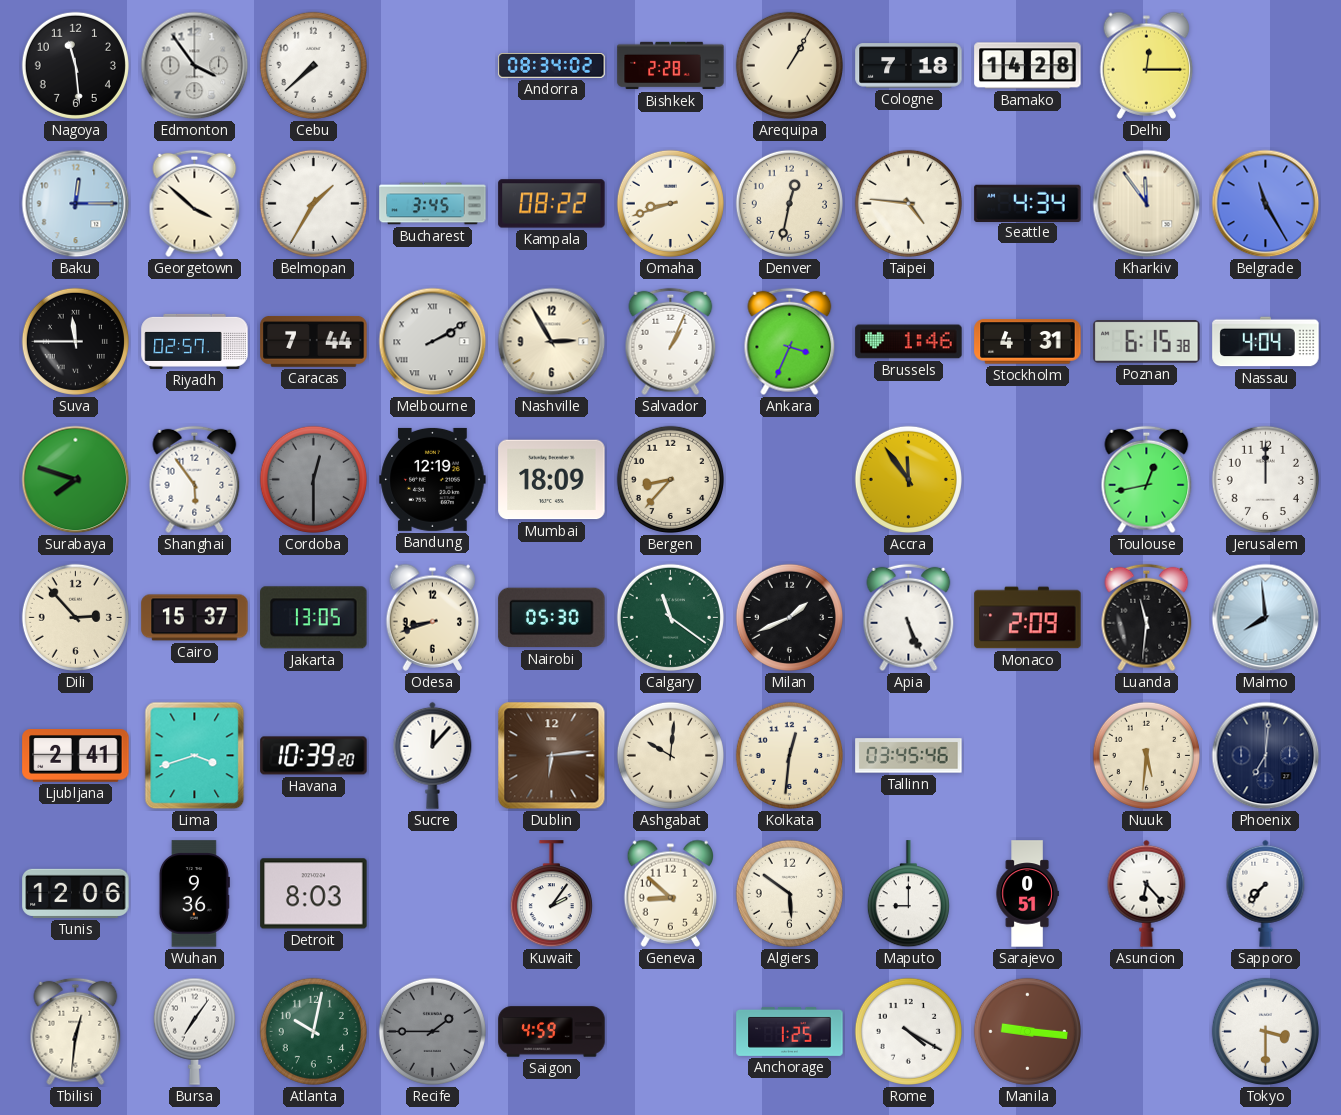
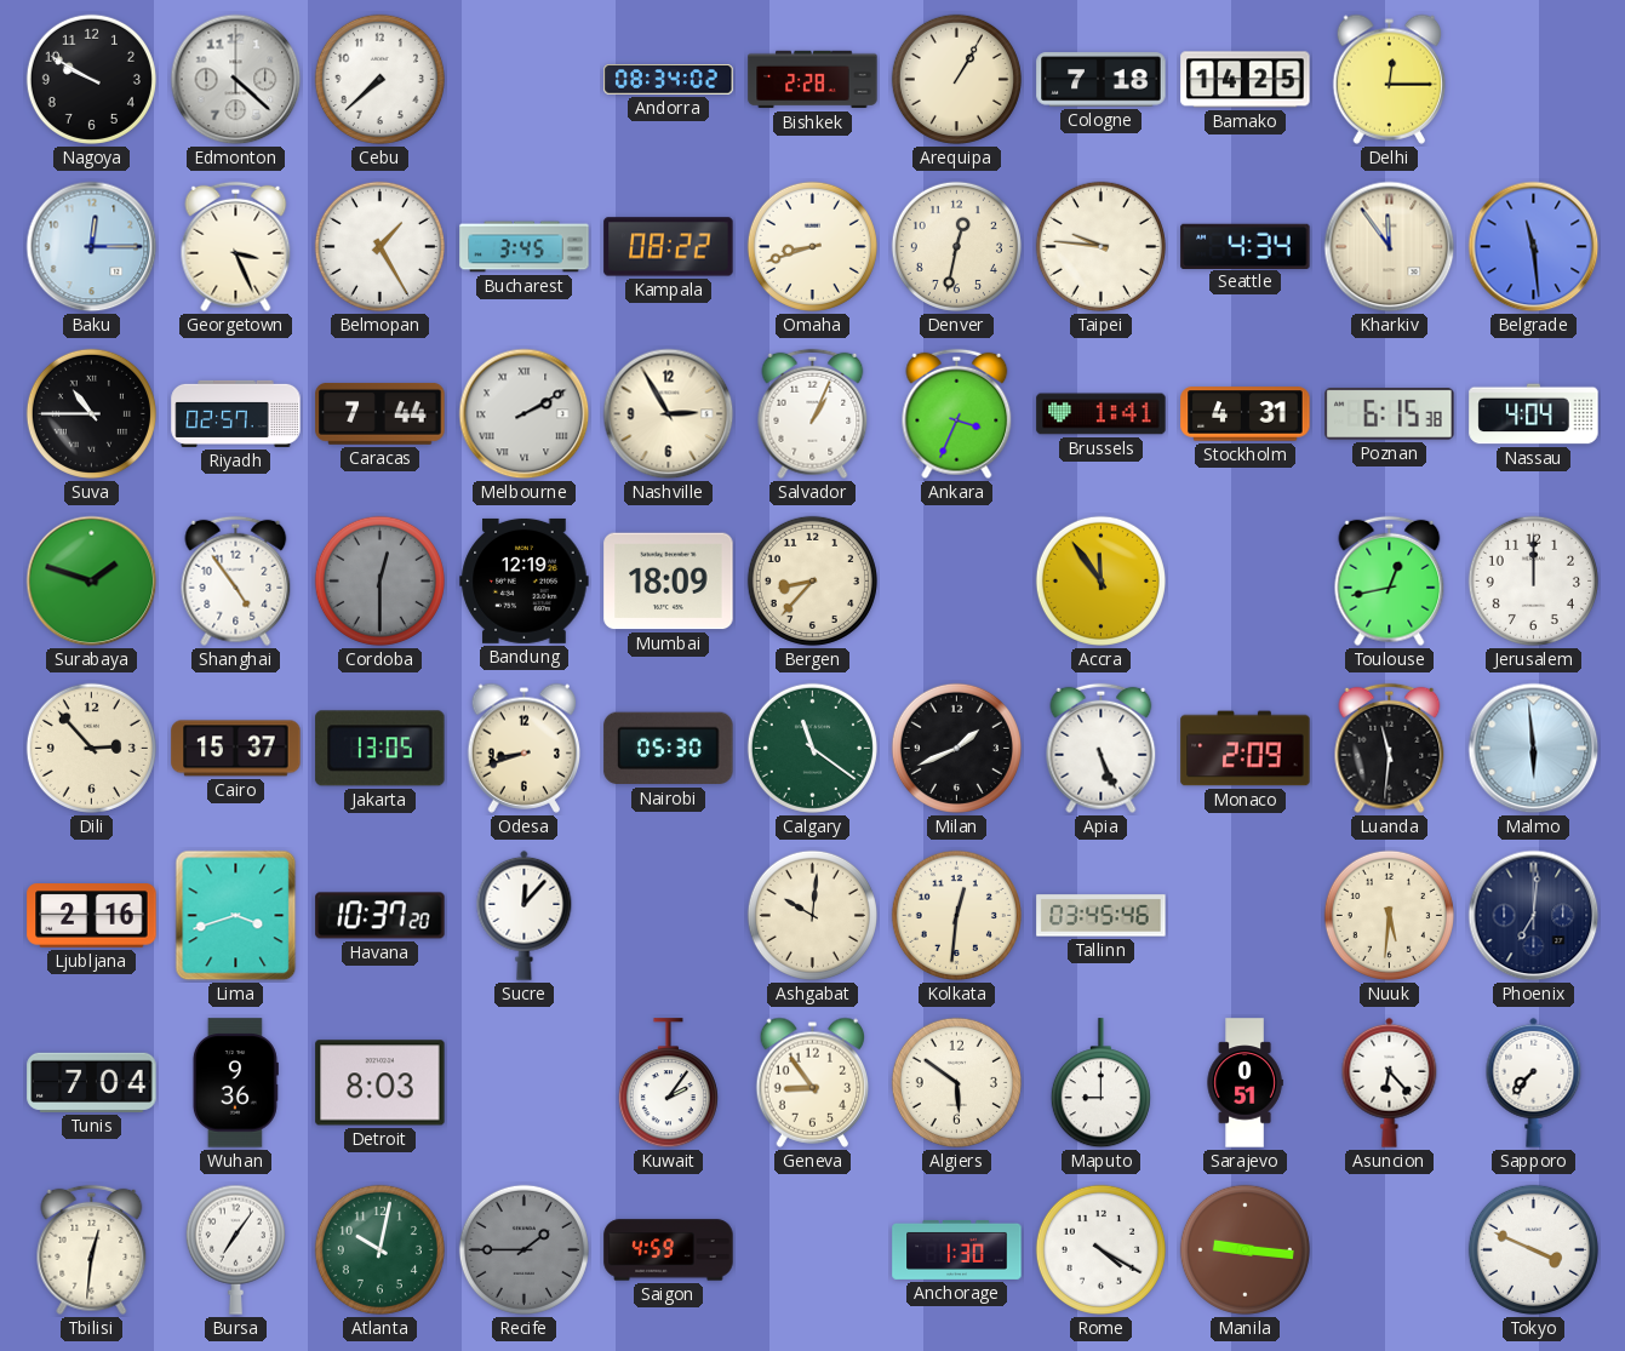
Nagoya: 11:29 -> 9:50
Edmonton: 3:54 -> 4:22
Bamako: 14:28 -> 14:25
Georgetown: 3:52 -> 3:26
Belmopan: 1:35 -> 1:25
Taipei: 4:46 -> 9:46
Belgrade: 11:25 -> 11:29
Suva: 11:45 -> 10:45
Brussels: 1:46 -> 1:41
Surabaya: 7:48 -> 1:48
Shanghai: 5:54 -> 4:54
Malmo: 7:59 -> 5:59
Ljubljana: 2:41 -> 2:16
Havana: 10:39 -> 10:37
Dublin: 6:14 -> none
Tunis: 12:06 -> 7:04
Geneva: 8:52 -> 8:54
Anchorage: 1:25 -> 1:30
Tokyo: 3:30 -> 3:49
